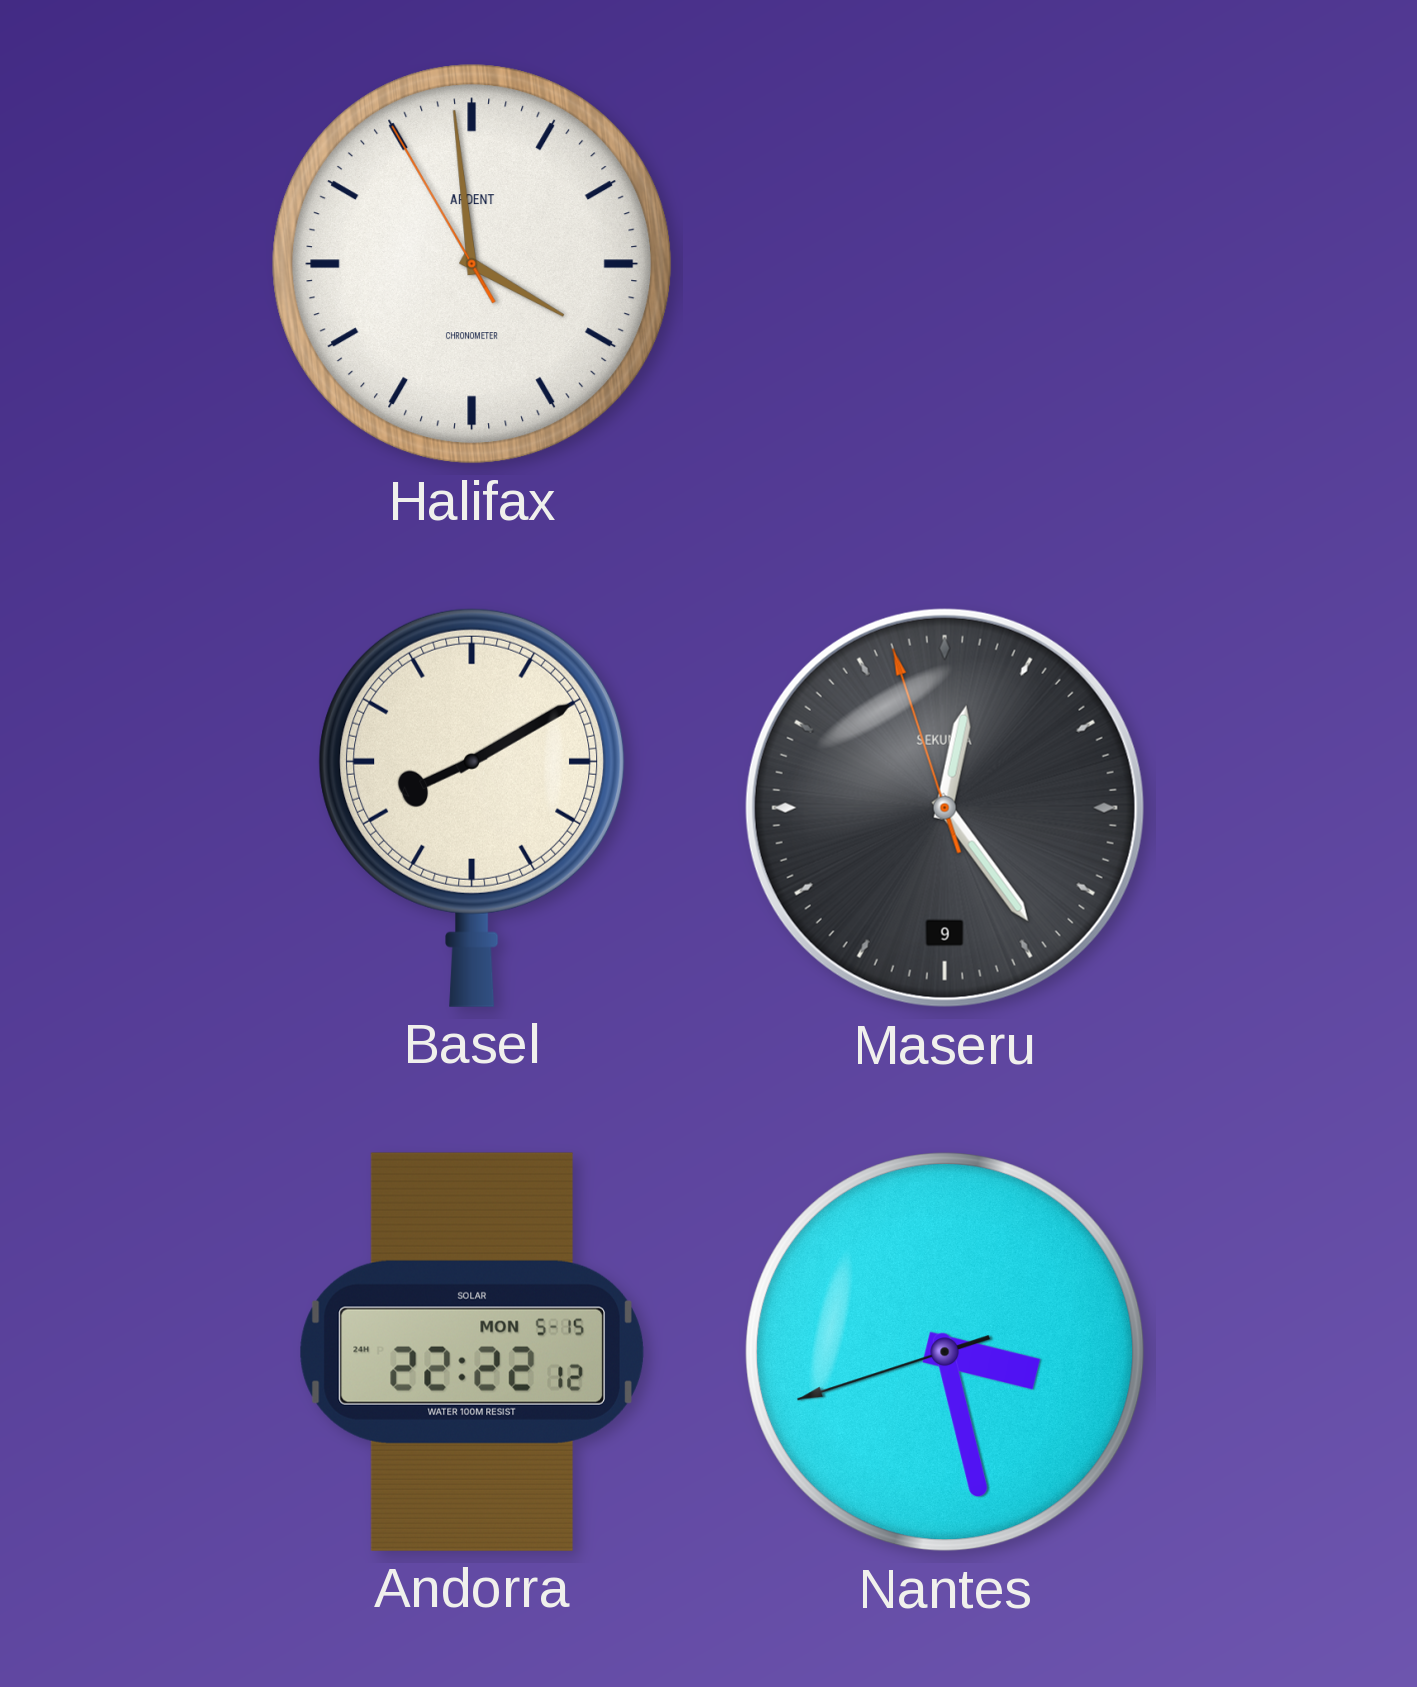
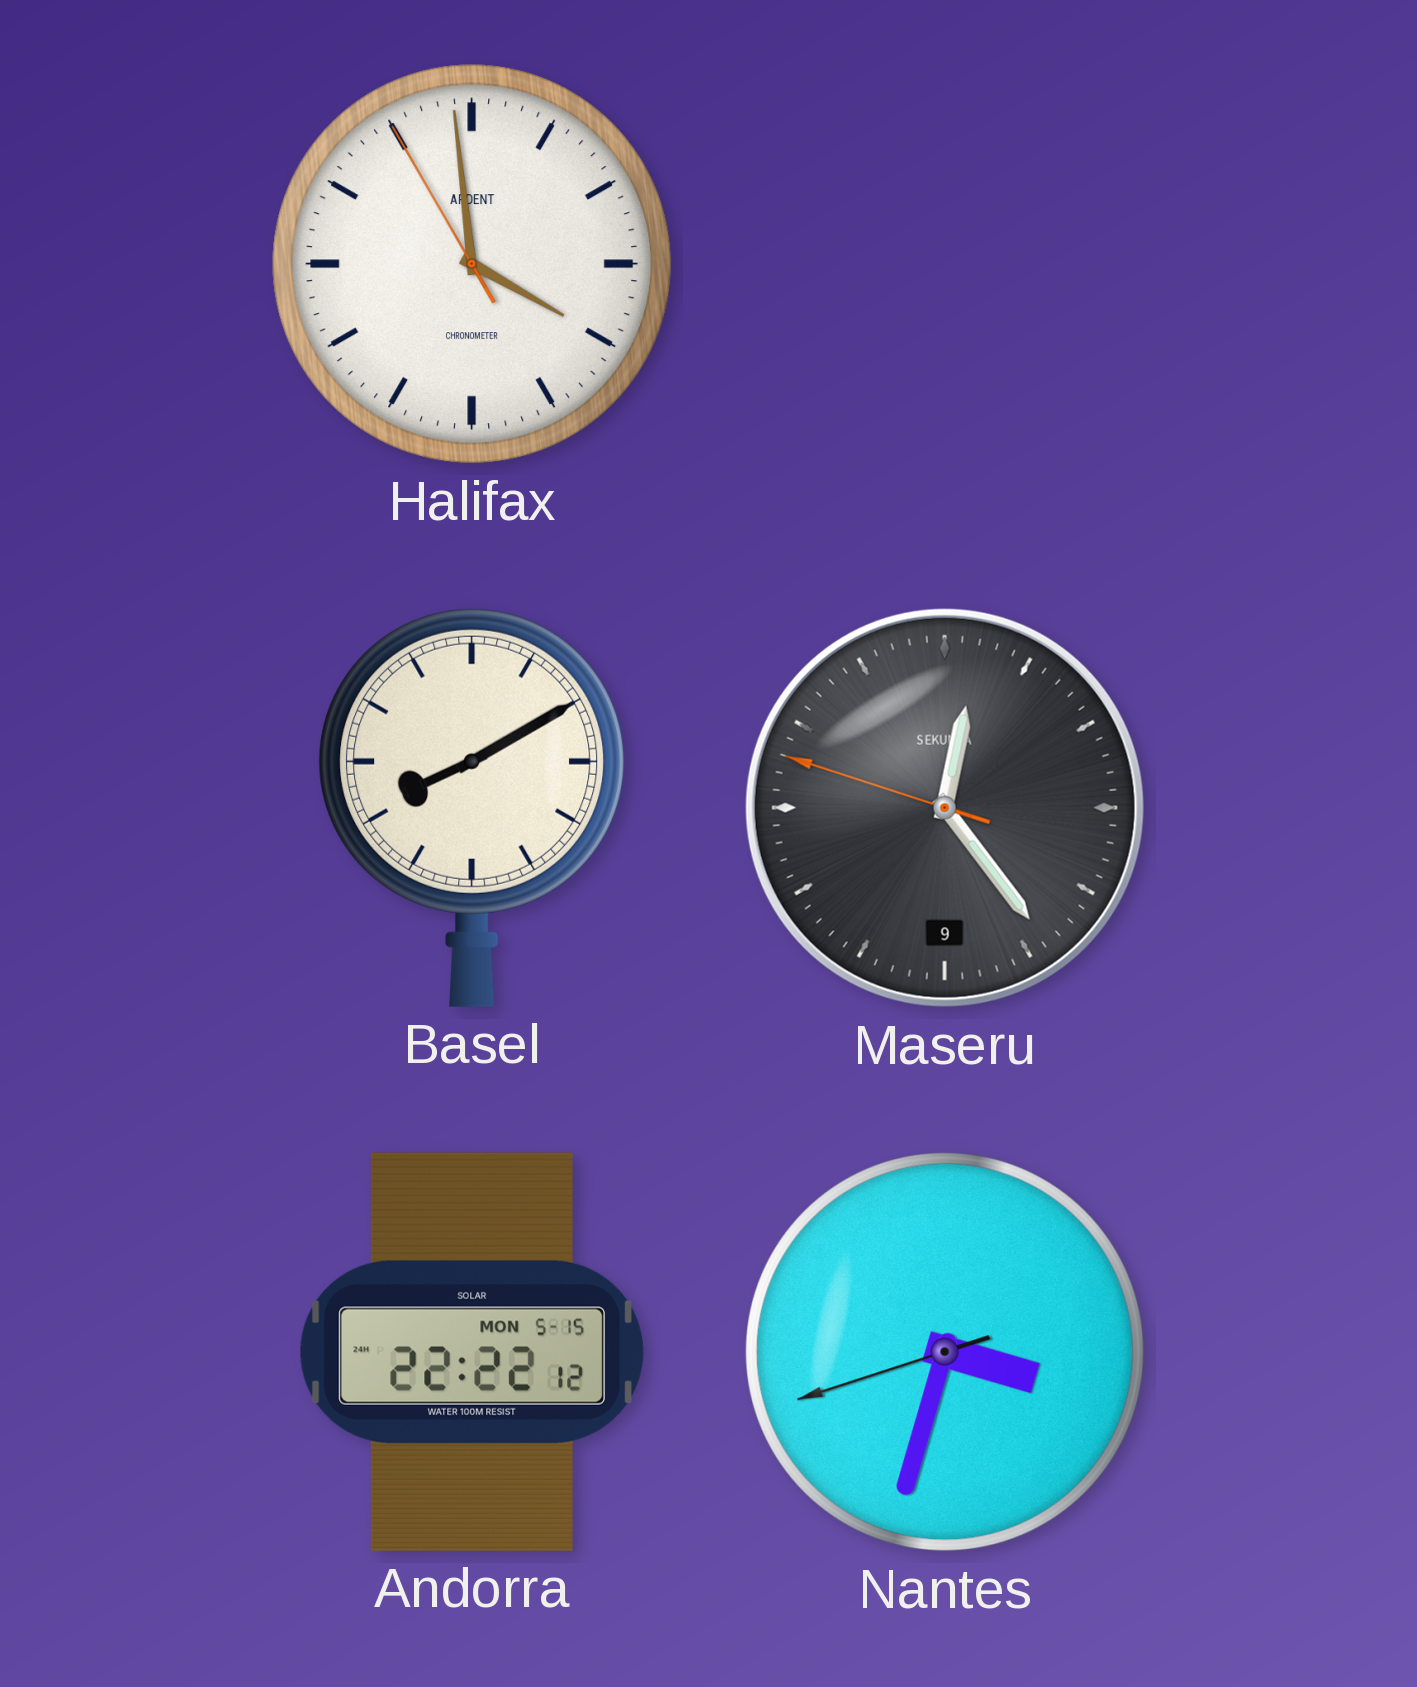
Maseru: 12:23:57 -> 12:23:48
Nantes: 3:27 -> 3:32
